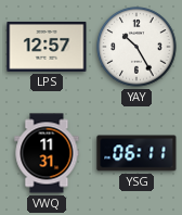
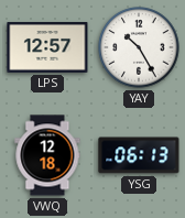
VWQ: 11:31 -> 12:18
YSG: 06:11 -> 06:13
